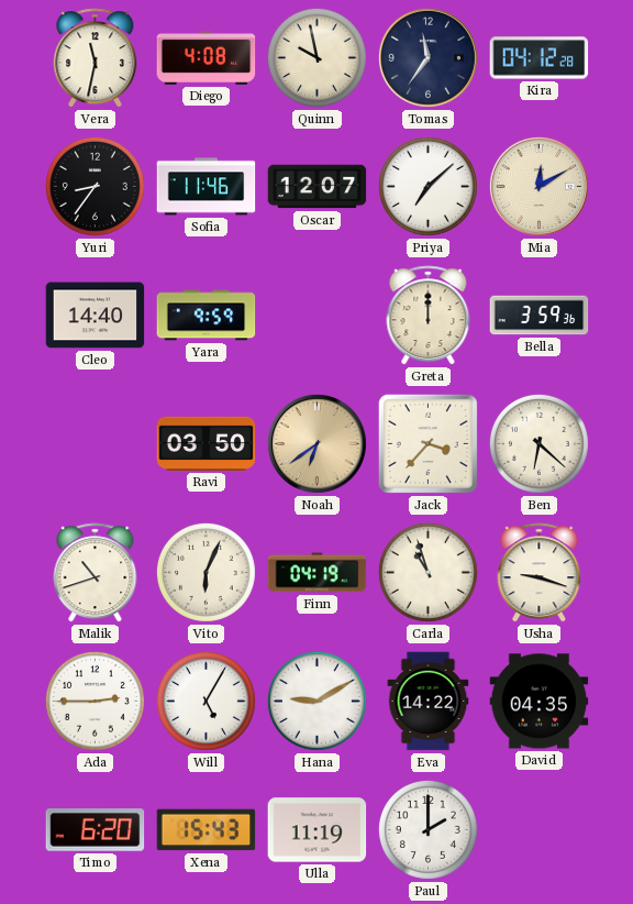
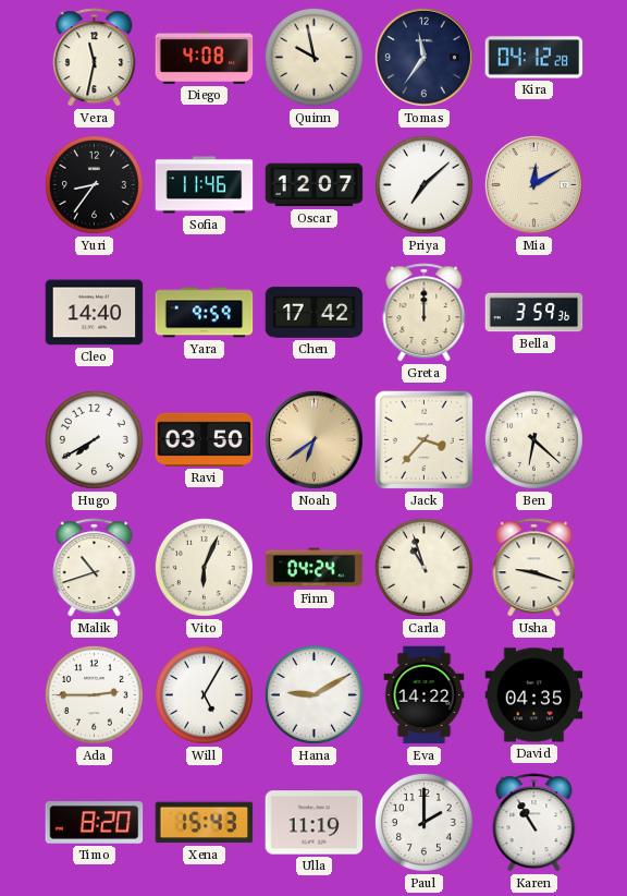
Chen: none -> 17:42
Hugo: none -> 7:40
Finn: 04:19 -> 04:24
Timo: 6:20 -> 8:20
Karen: none -> 10:55
